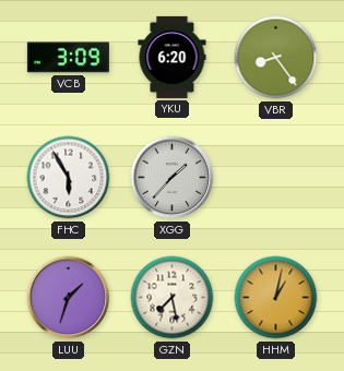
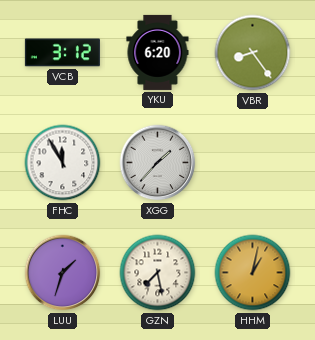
VCB: 3:09 -> 3:12
FHC: 5:55 -> 11:55
